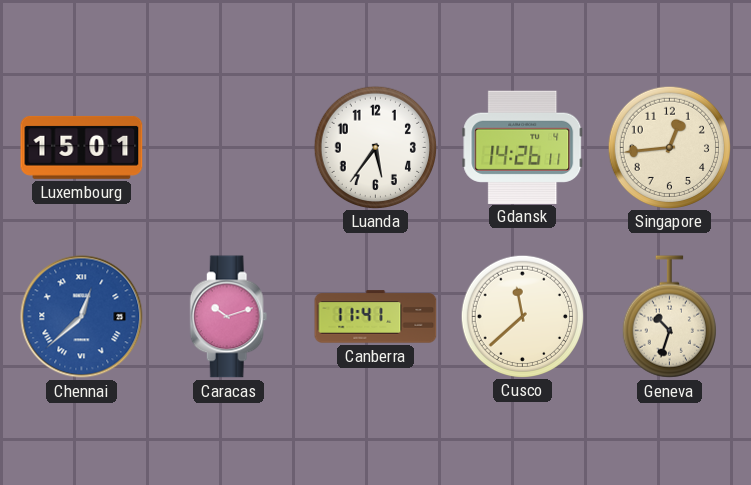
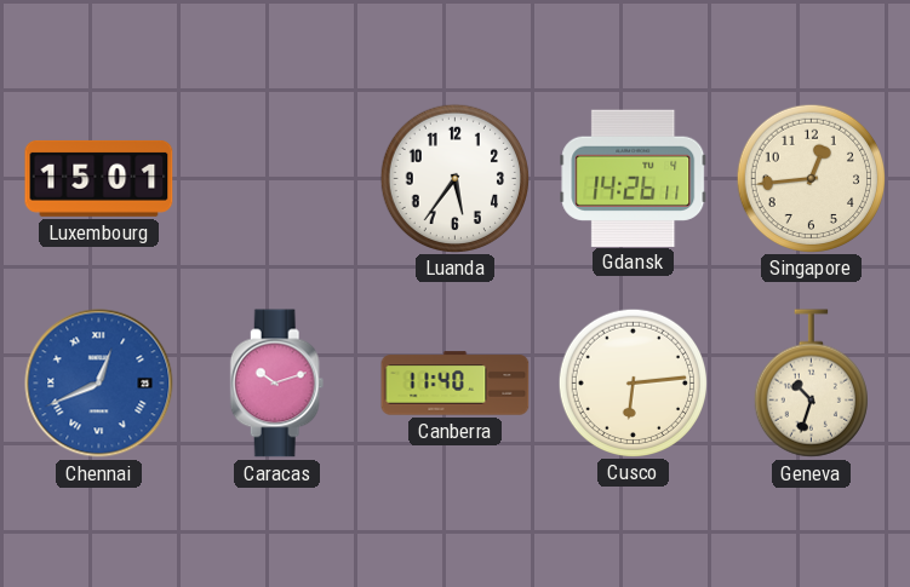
Chennai: 12:38 -> 12:41
Canberra: 11:41 -> 11:40
Cusco: 11:38 -> 6:14
